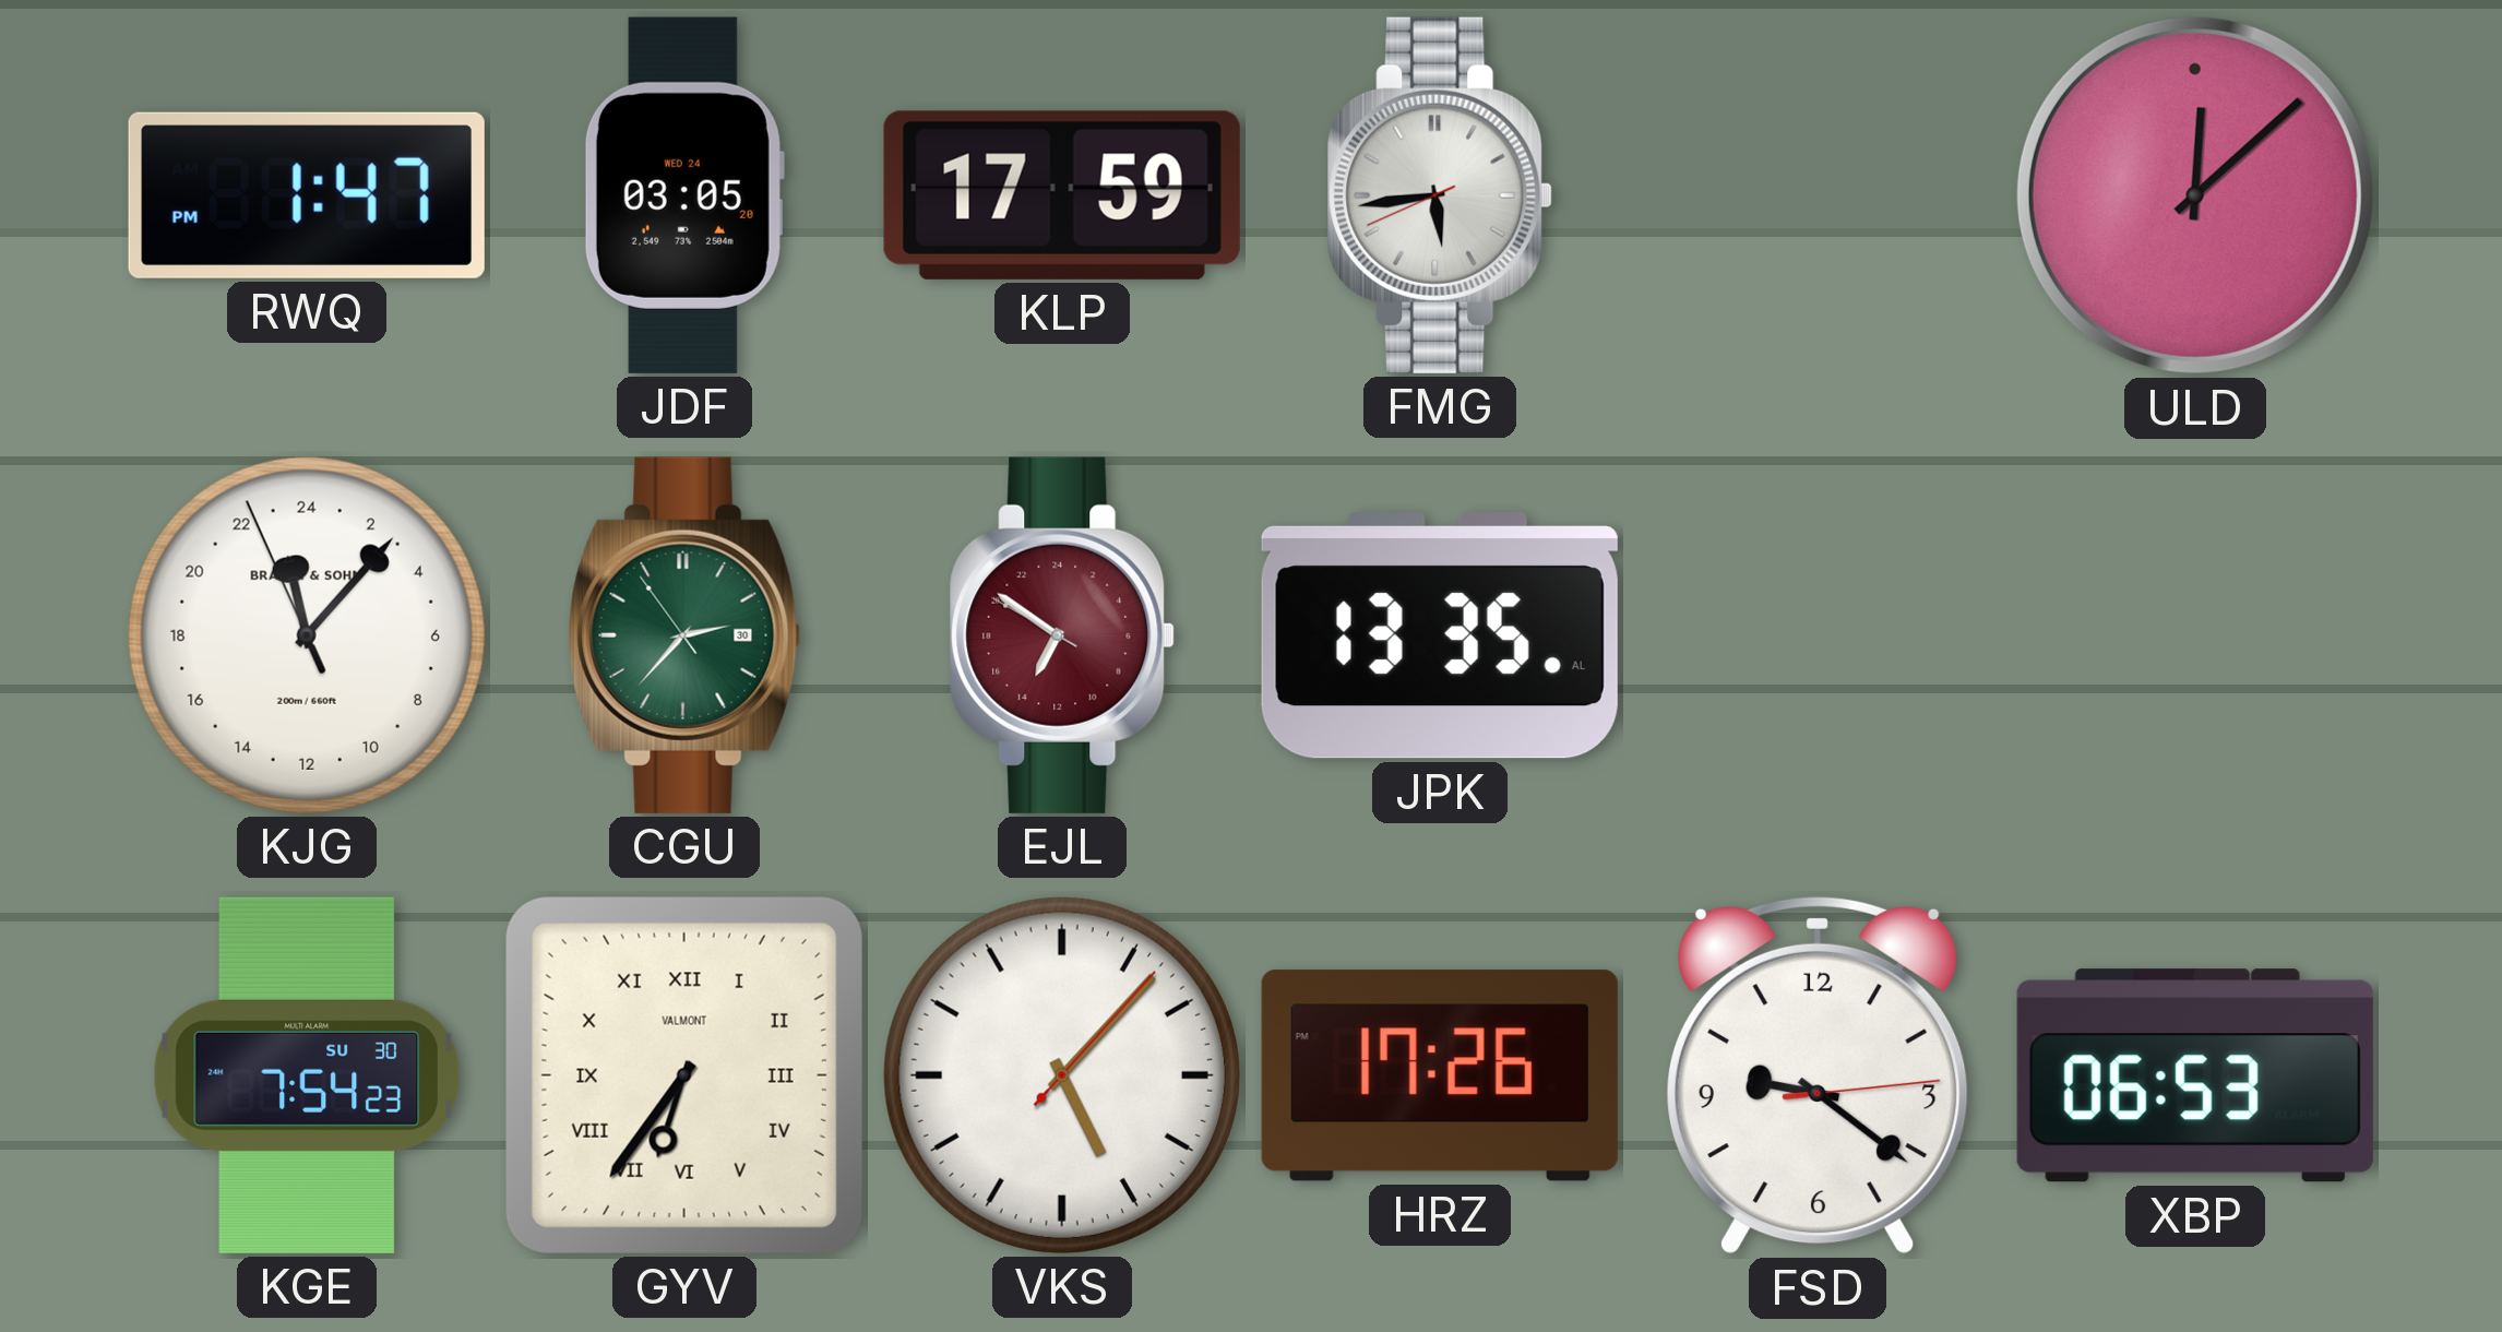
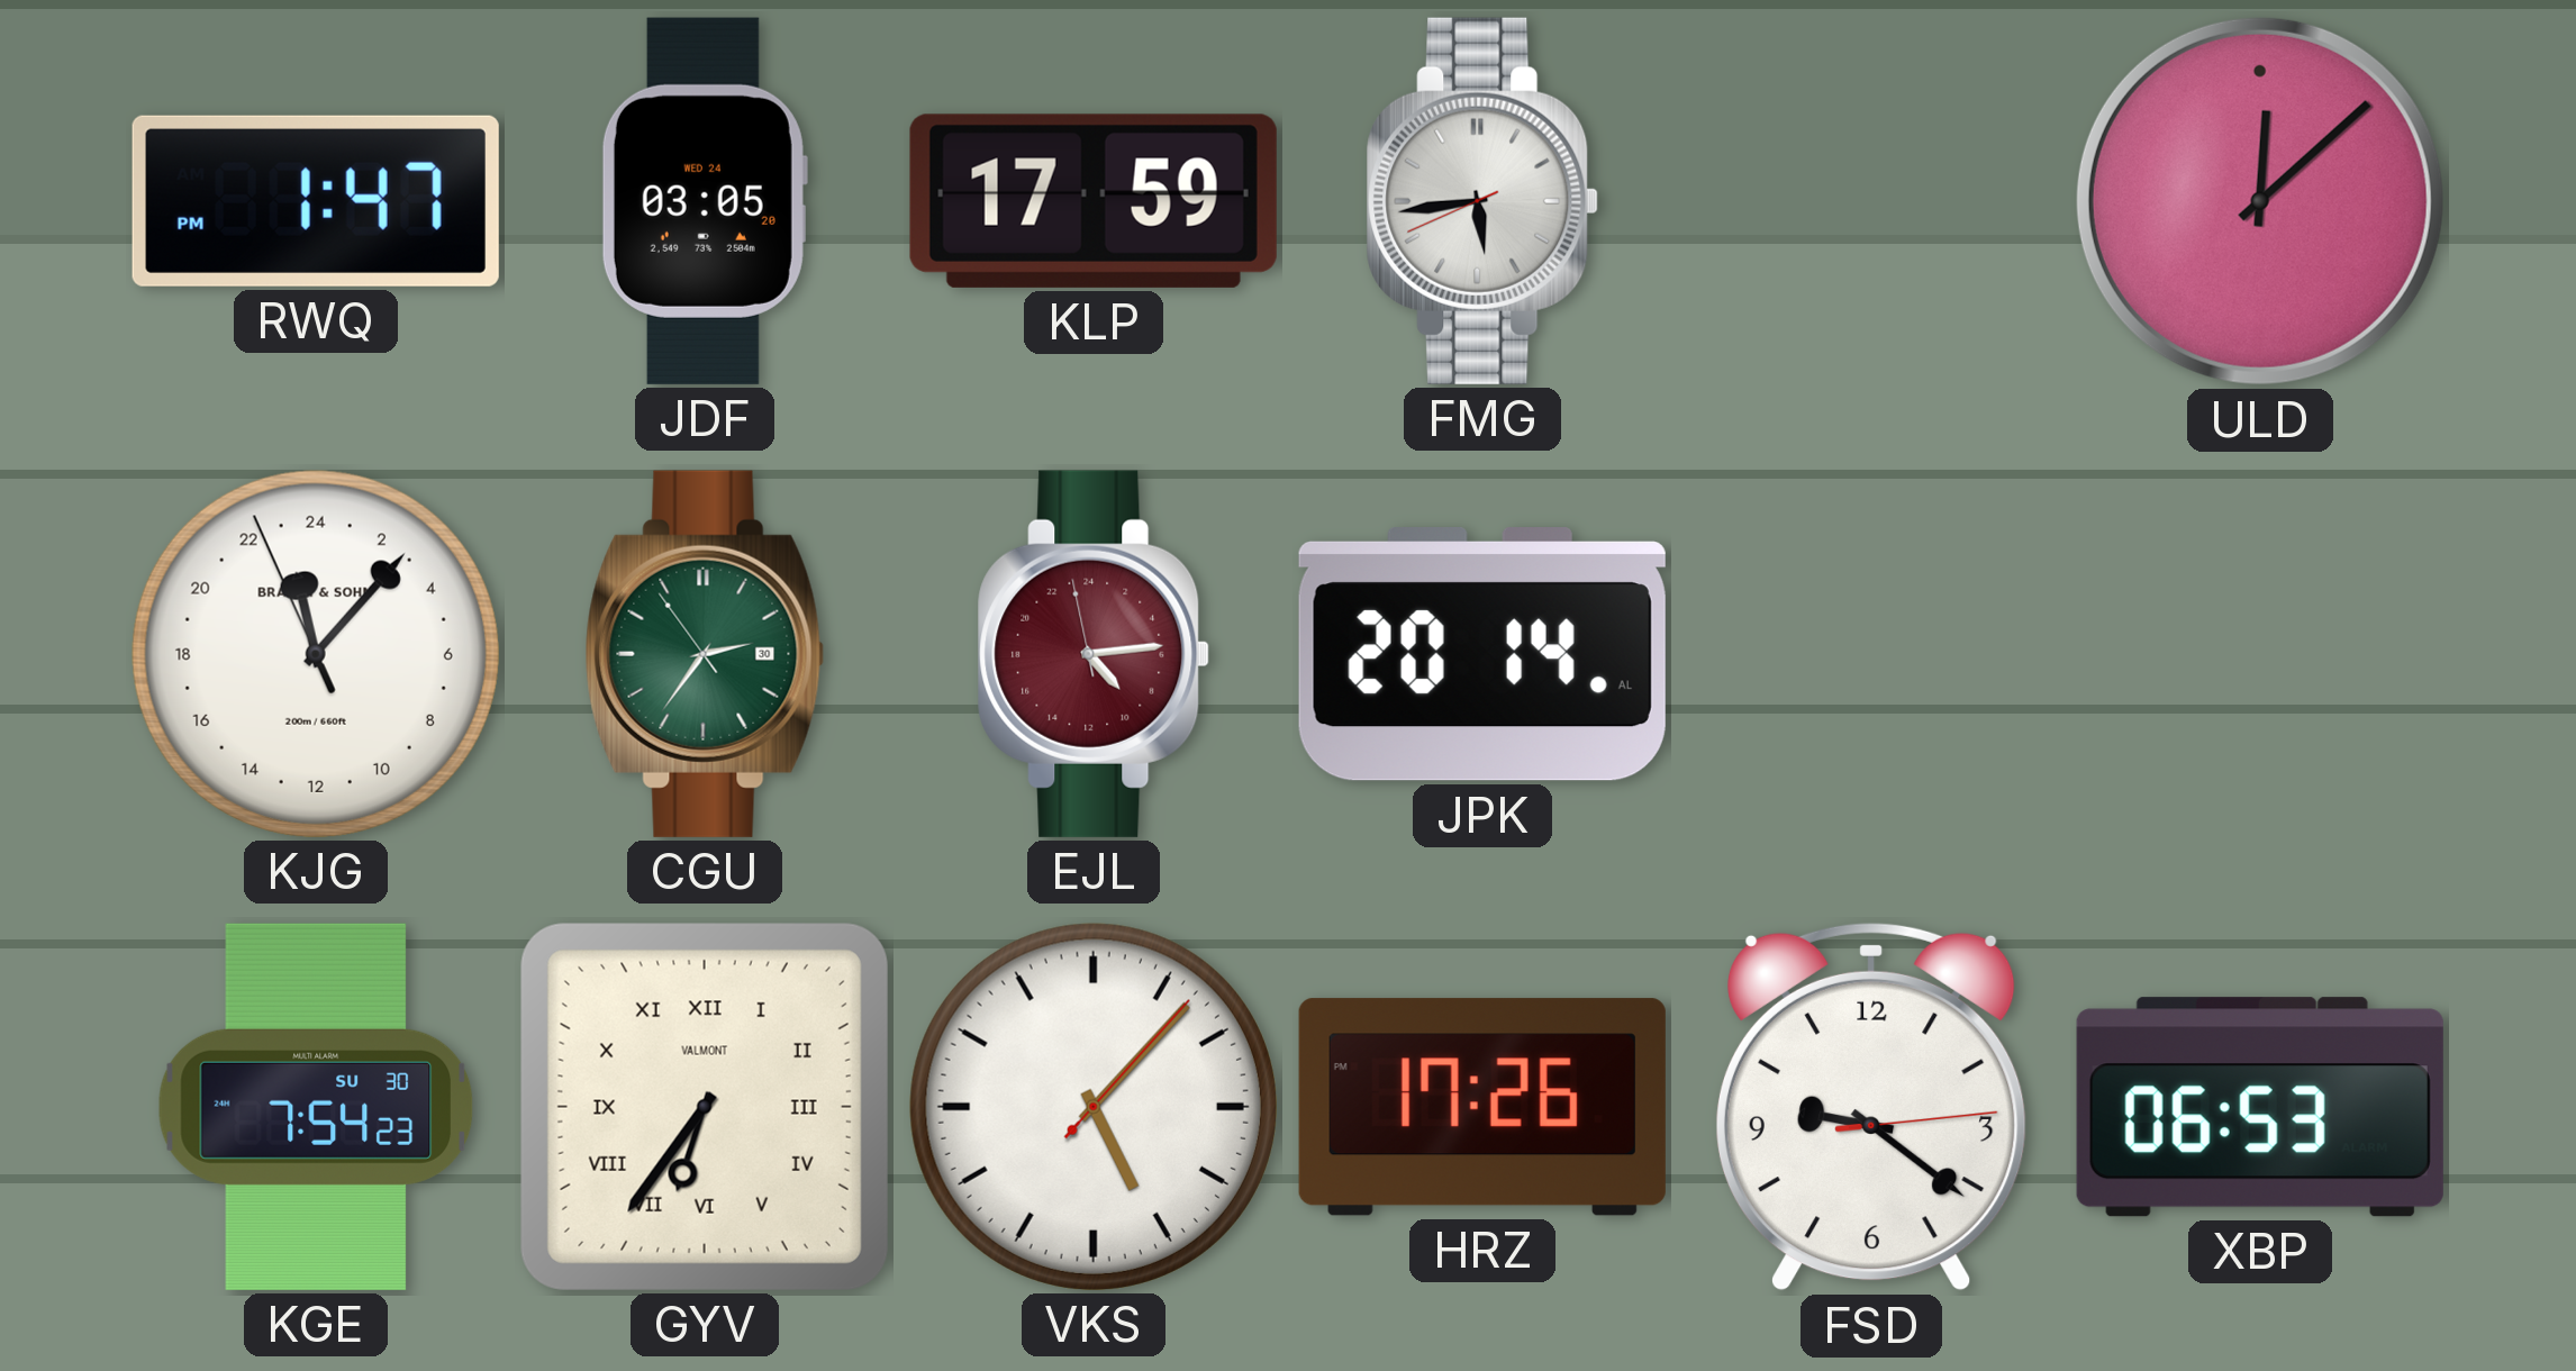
CGU: 2:36 -> 2:35
EJL: 13:50 -> 9:13
JPK: 13:35 -> 20:14
